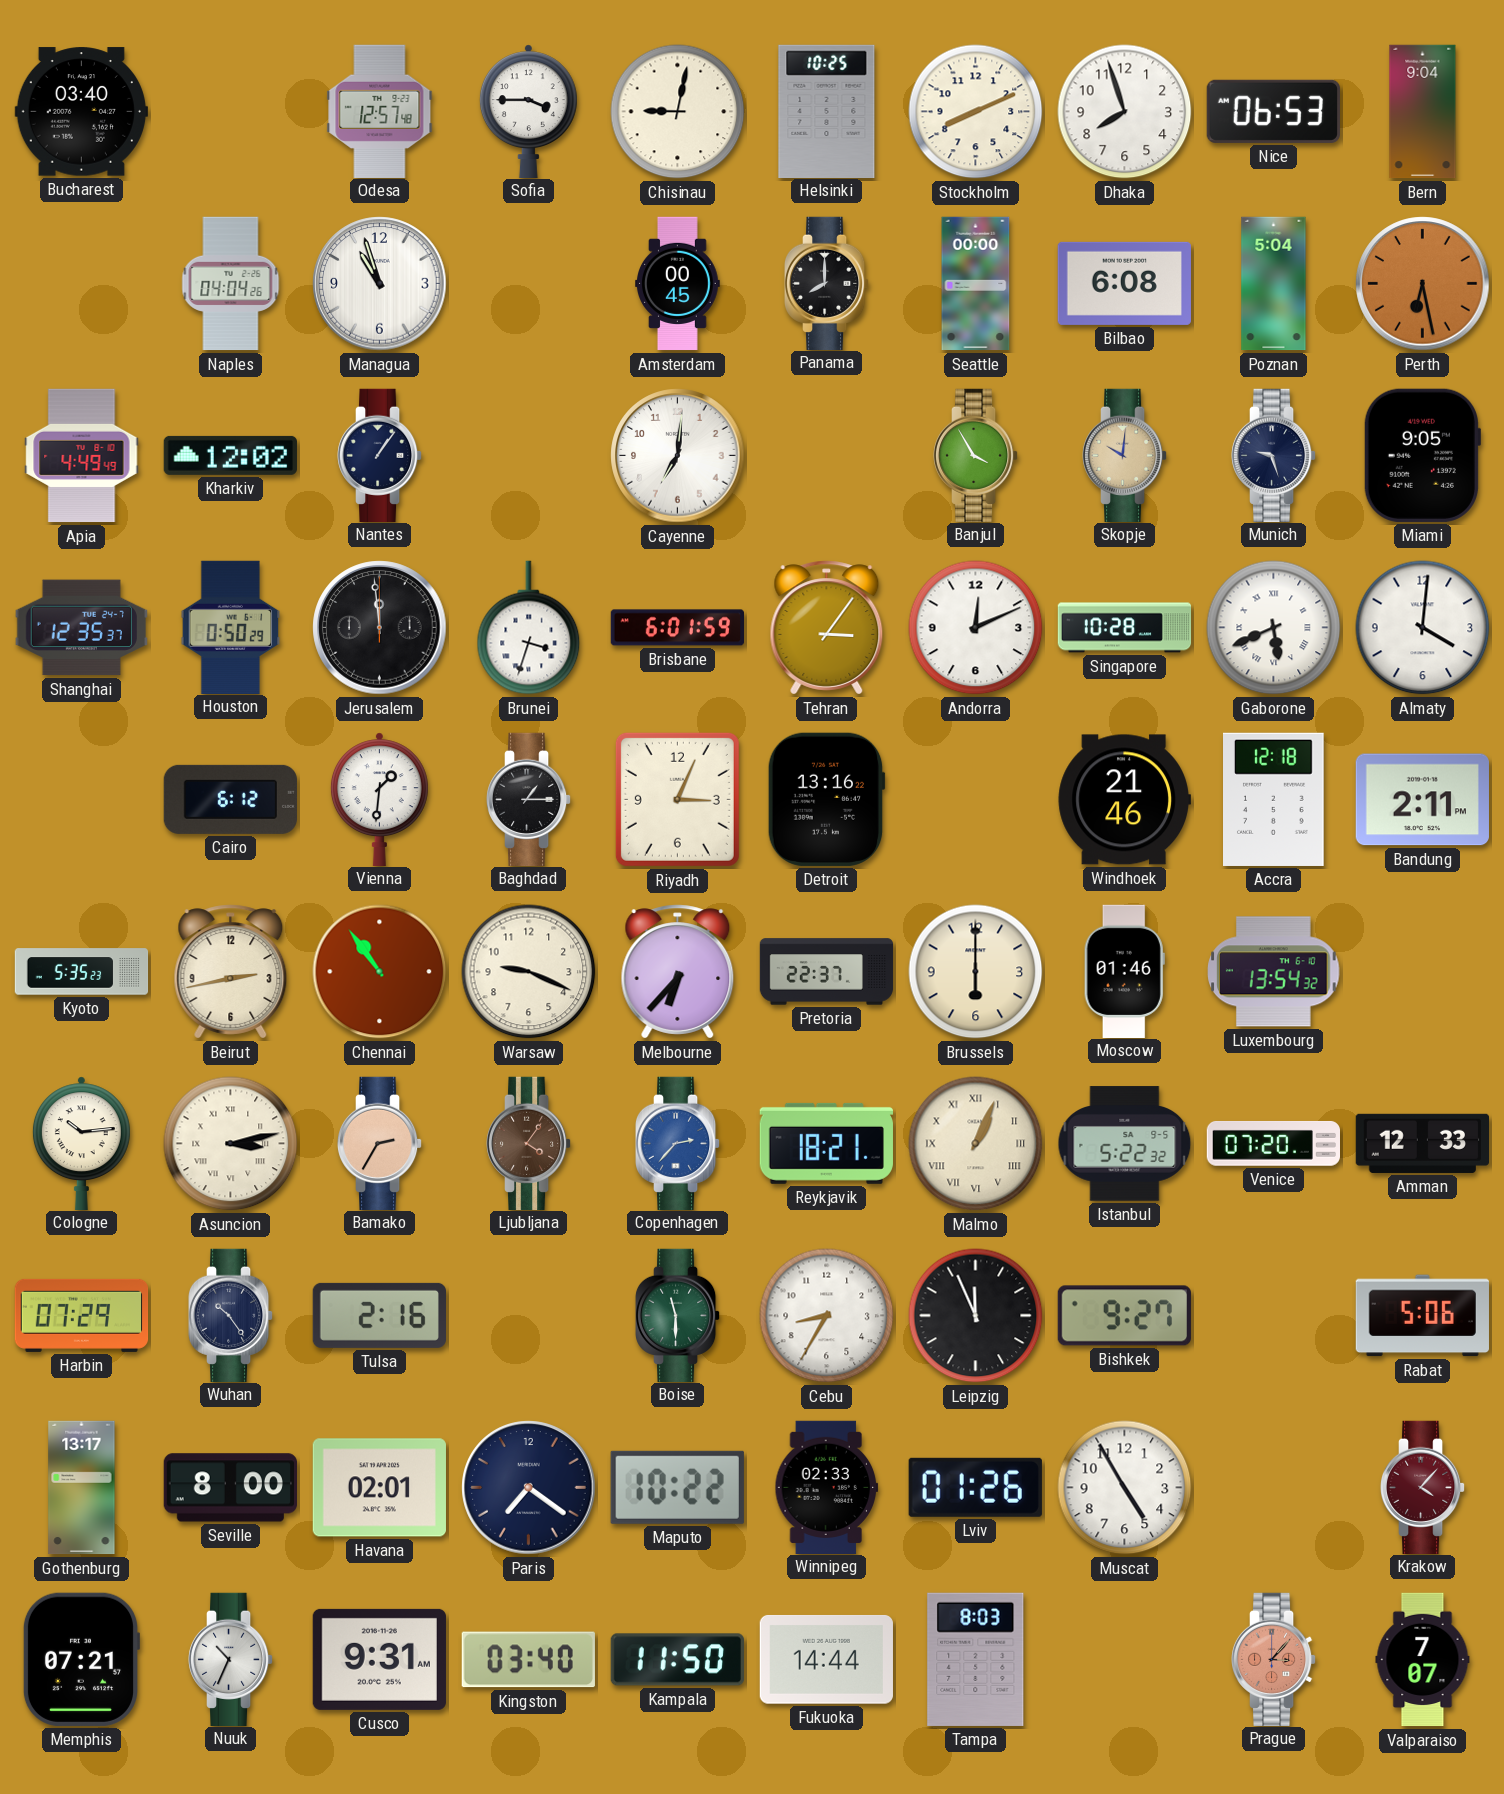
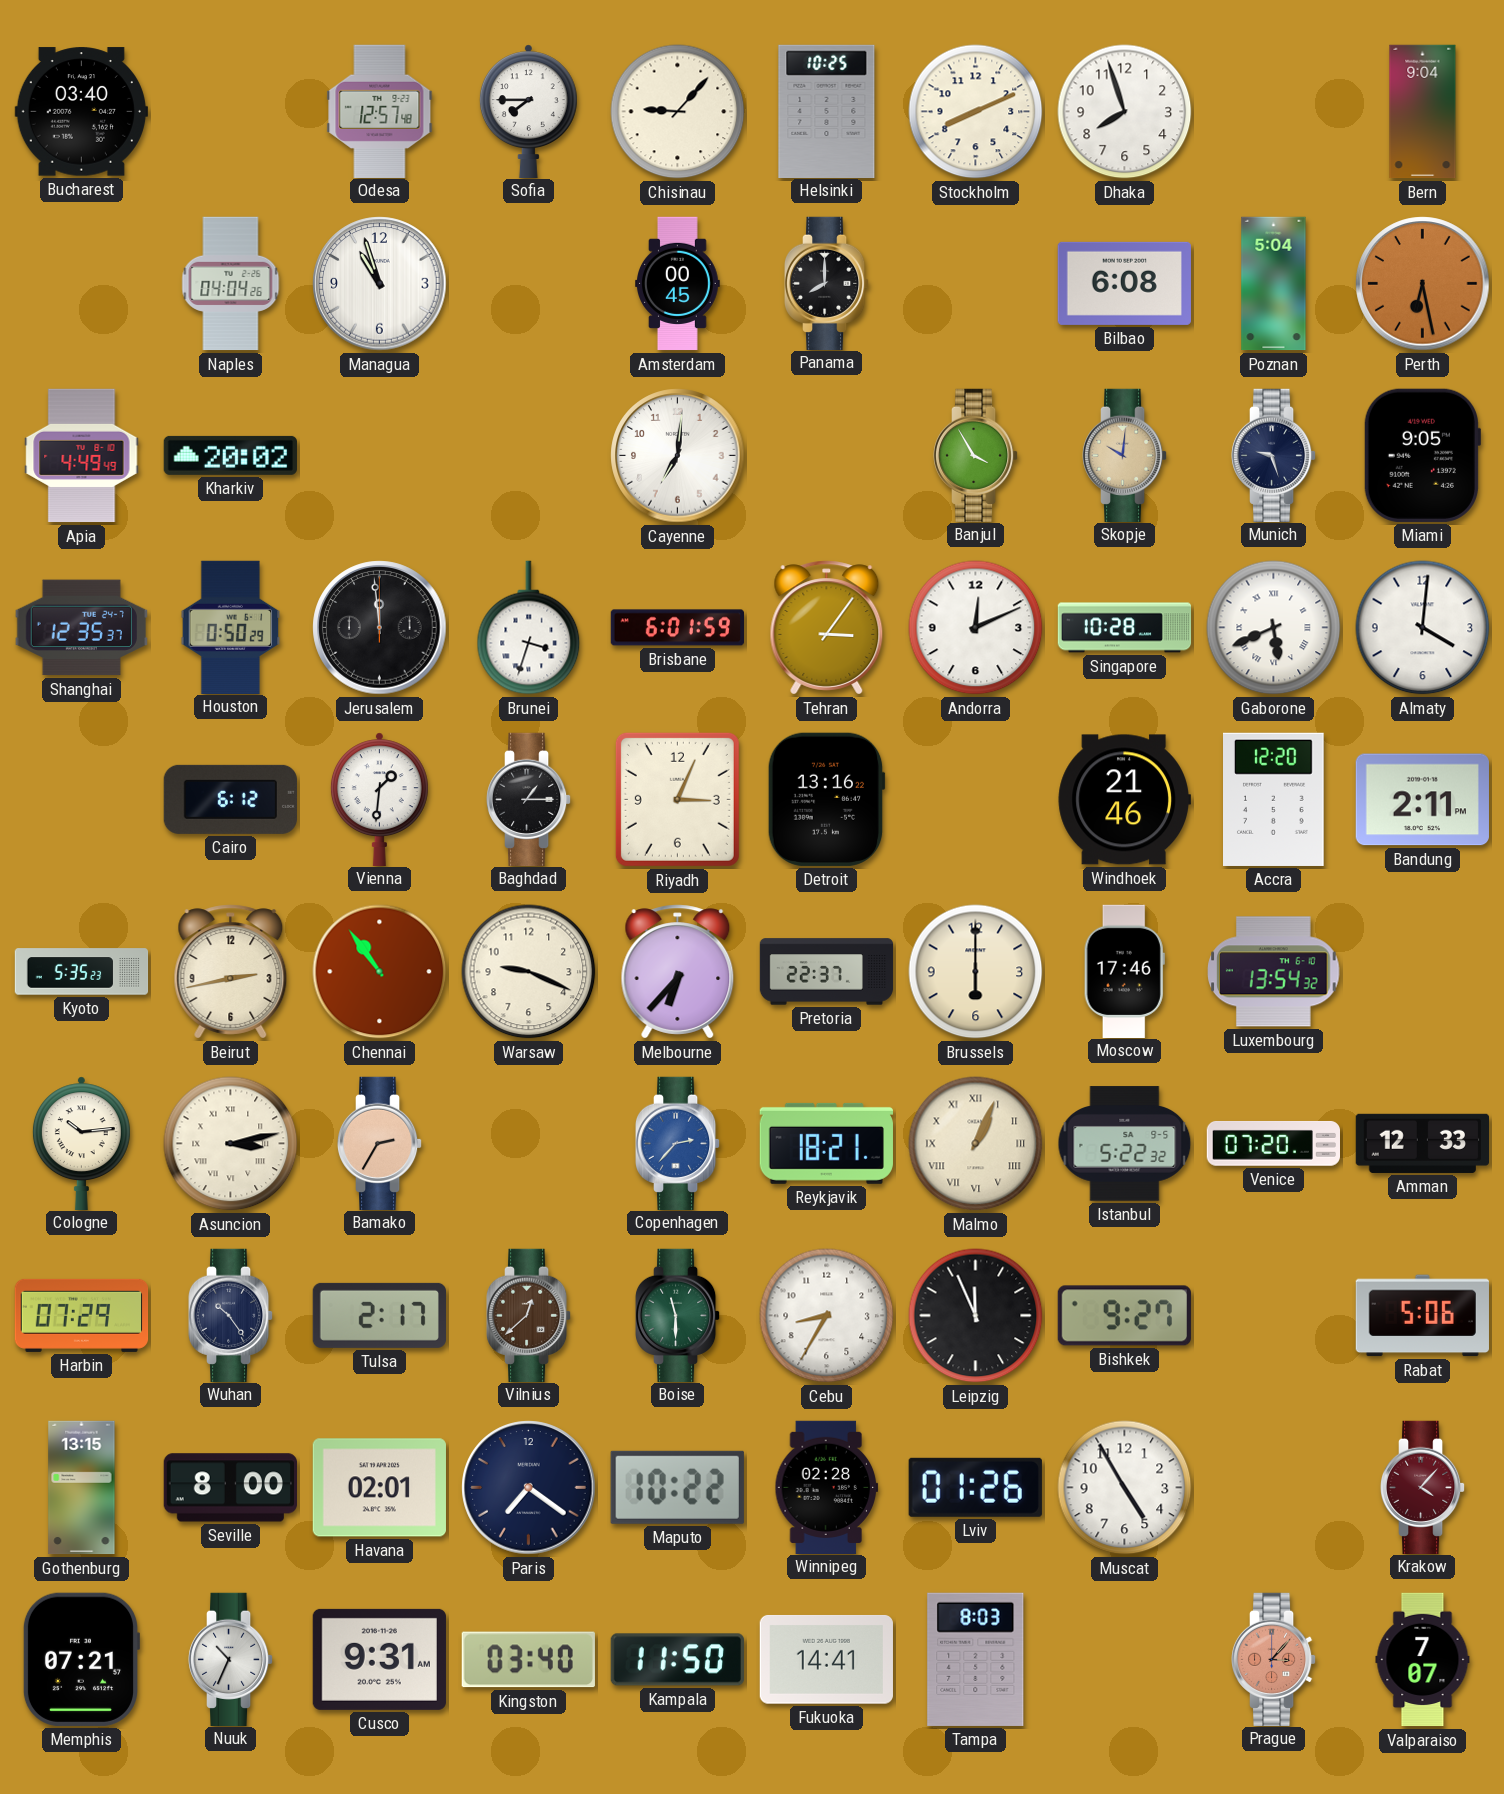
Sofia: 3:45 -> 7:45
Chisinau: 9:02 -> 9:07
Nice: 06:53 -> none
Seattle: 00:00 -> none
Kharkiv: 12:02 -> 20:02
Nantes: 1:06 -> none
Accra: 12:18 -> 12:20
Moscow: 01:46 -> 17:46
Ljubljana: 4:06 -> none
Tulsa: 2:16 -> 2:17
Vilnius: none -> 12:38
Gothenburg: 13:17 -> 13:15
Winnipeg: 02:33 -> 02:28
Fukuoka: 14:44 -> 14:41
